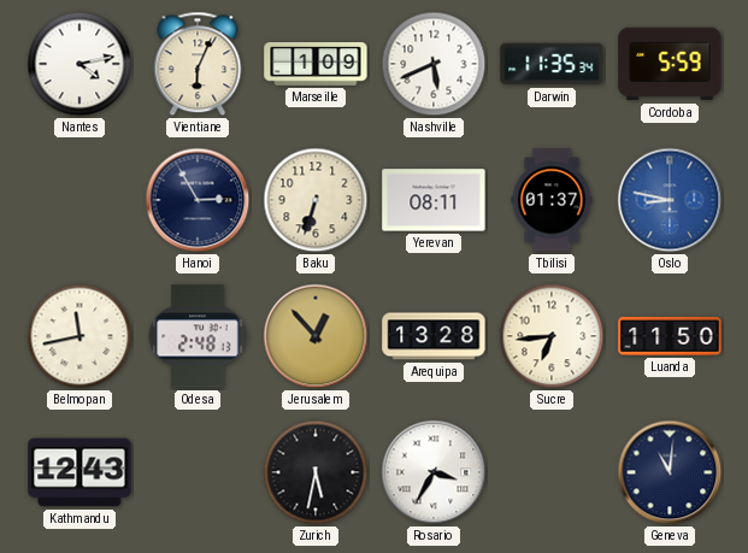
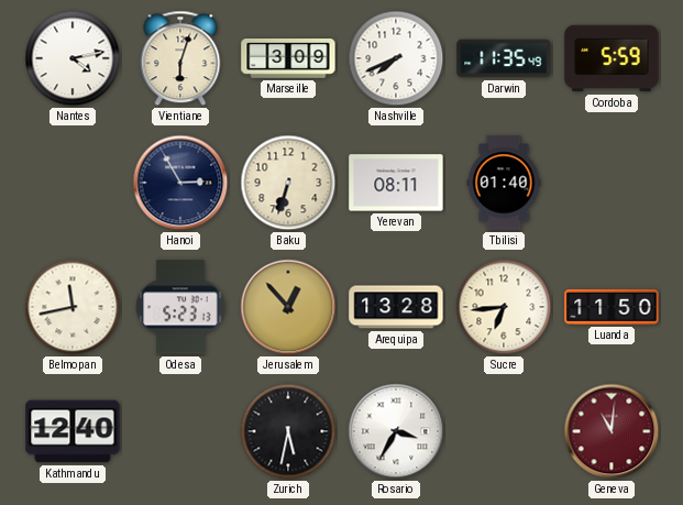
Vientiane: 6:04 -> 6:03
Marseille: 1:09 -> 3:09
Nashville: 5:41 -> 7:41
Darwin: 11:35:34 -> 11:35:49
Tbilisi: 01:37 -> 01:40
Oslo: 8:47 -> none
Odesa: 2:48 -> 5:23
Kathmandu: 12:43 -> 12:40
Geneva dial: navy -> burgundy
